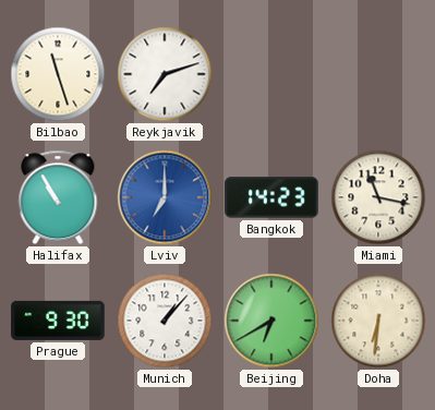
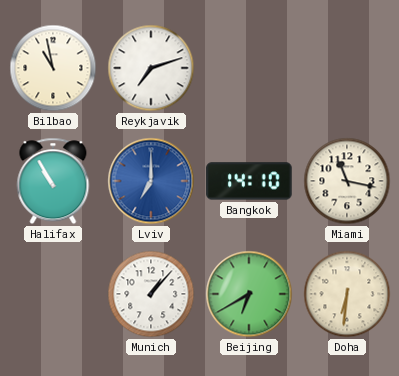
Bilbao: 11:27 -> 10:58
Bangkok: 14:23 -> 14:10
Prague: 9:30 -> none
